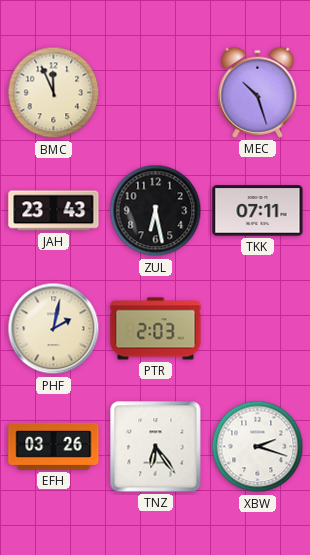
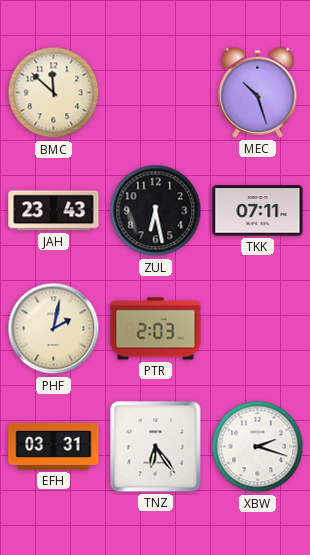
BMC: 11:56 -> 11:52
EFH: 03:26 -> 03:31
